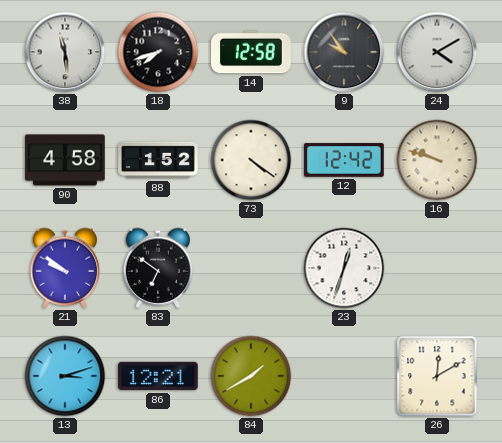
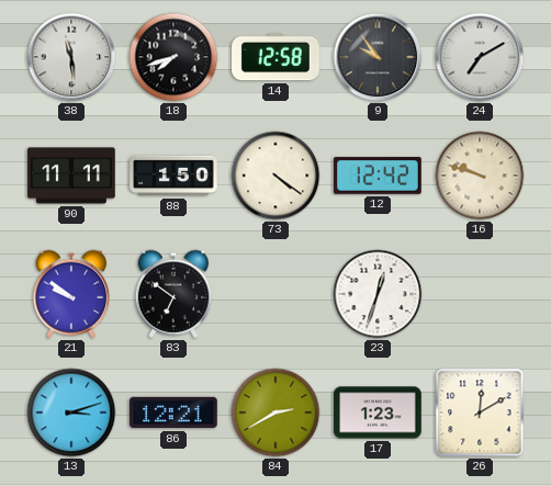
24: 4:10 -> 7:10
90: 4:58 -> 11:11
88: 1:52 -> 1:50
84: 1:40 -> 2:40
17: none -> 1:23
